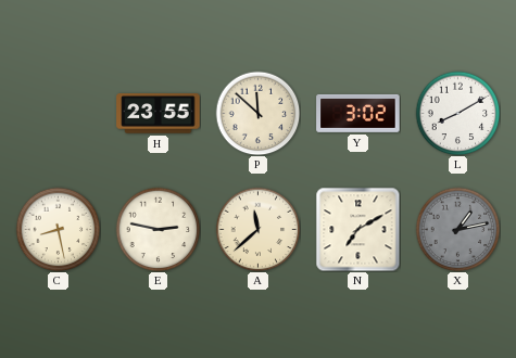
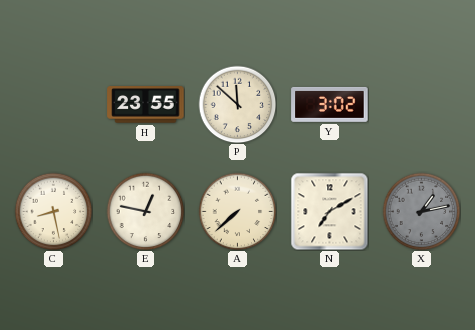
L: 8:10 -> none
E: 2:47 -> 12:47
A: 11:38 -> 7:38
